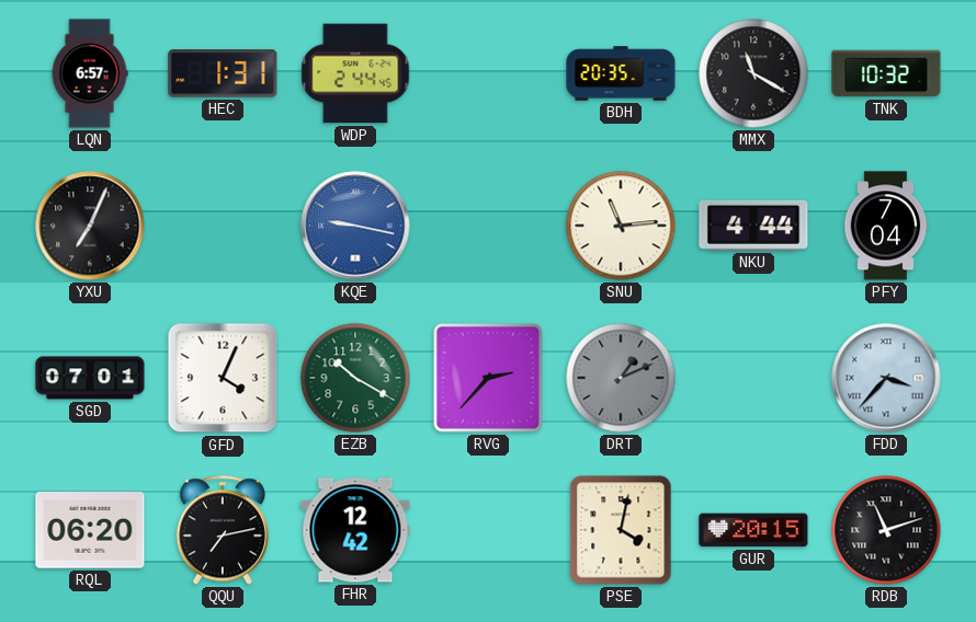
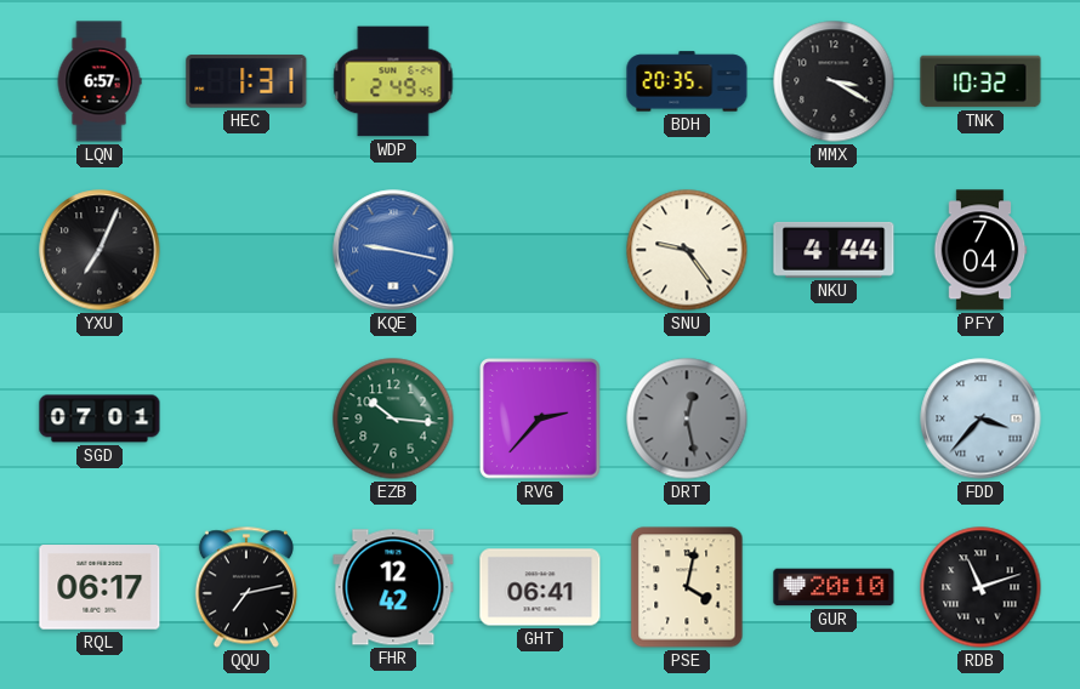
WDP: 2:44 -> 2:49
MMX: 11:20 -> 3:20
SNU: 11:14 -> 9:24
GFD: 4:04 -> none
EZB: 10:20 -> 10:16
DRT: 1:11 -> 12:28
RQL: 06:20 -> 06:17
GHT: none -> 06:41
GUR: 20:15 -> 20:10
